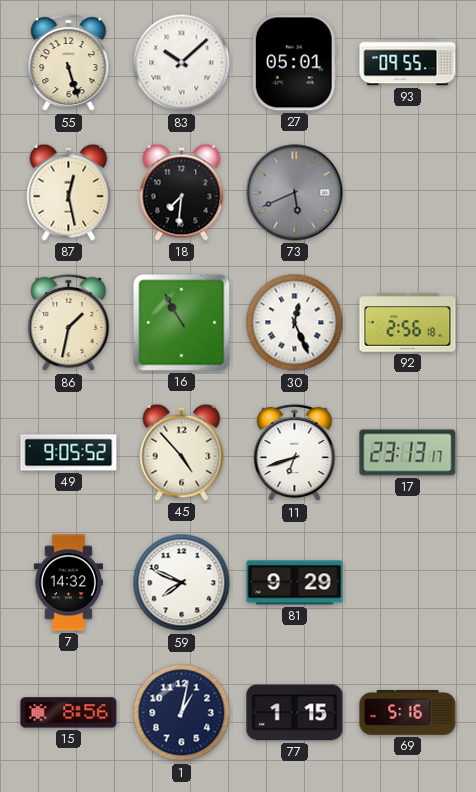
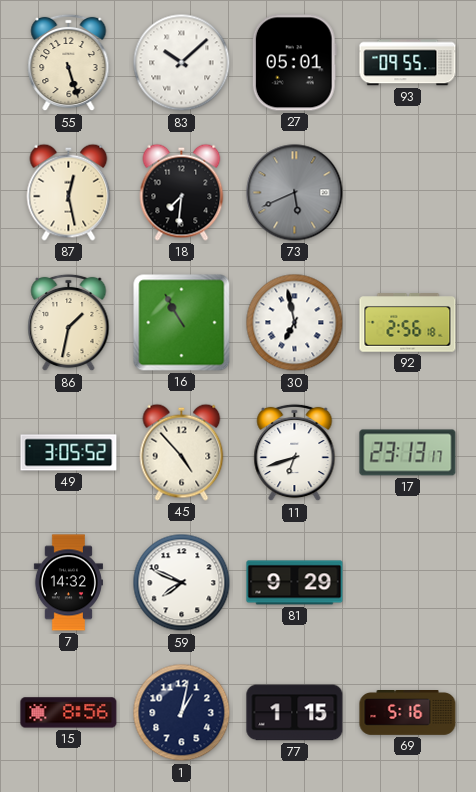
30: 12:26 -> 6:58
49: 9:05 -> 3:05
